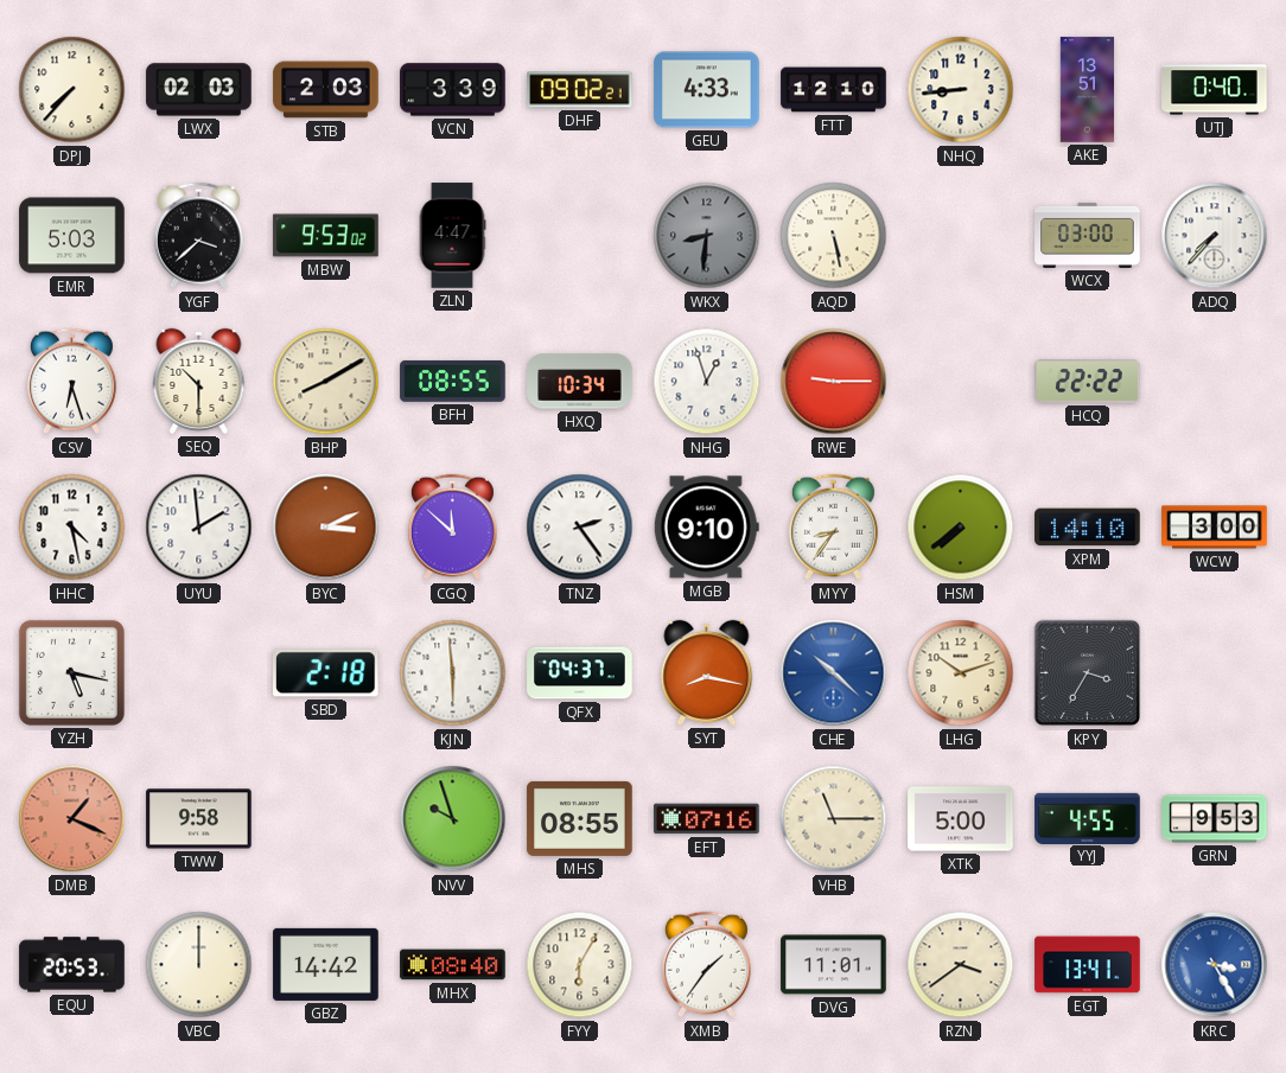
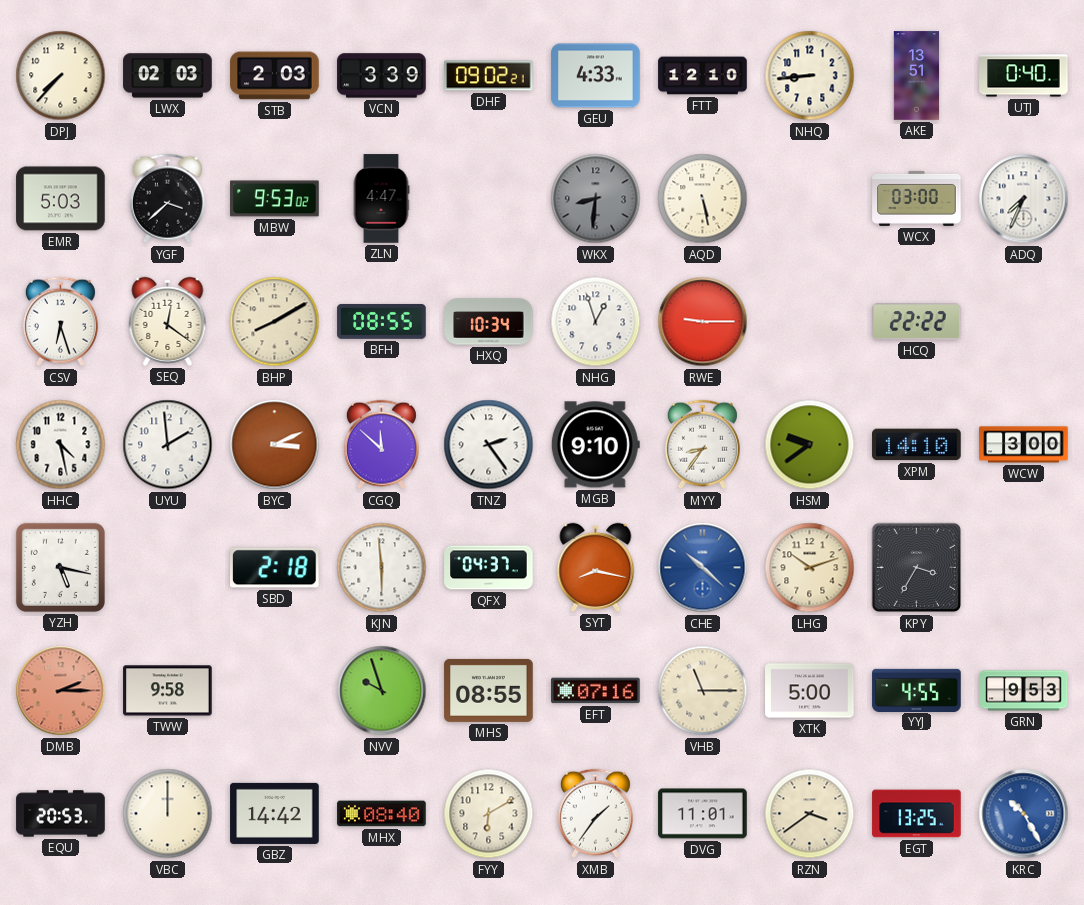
ADQ: 7:37 -> 7:34
SEQ: 10:30 -> 12:21
HSM: 7:39 -> 9:39
DMB: 1:19 -> 2:15
FYY: 6:05 -> 6:10
EGT: 13:41 -> 13:25
KRC: 3:25 -> 10:25
